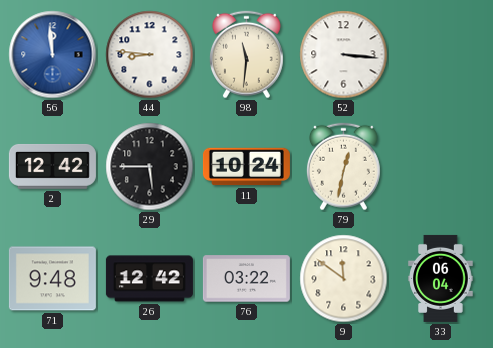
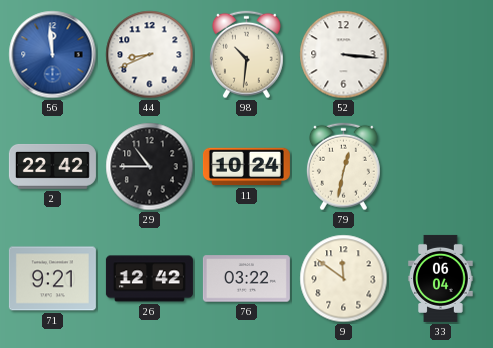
44: 8:46 -> 8:41
98: 11:31 -> 10:31
2: 12:42 -> 22:42
29: 5:45 -> 10:45
71: 9:48 -> 9:21
